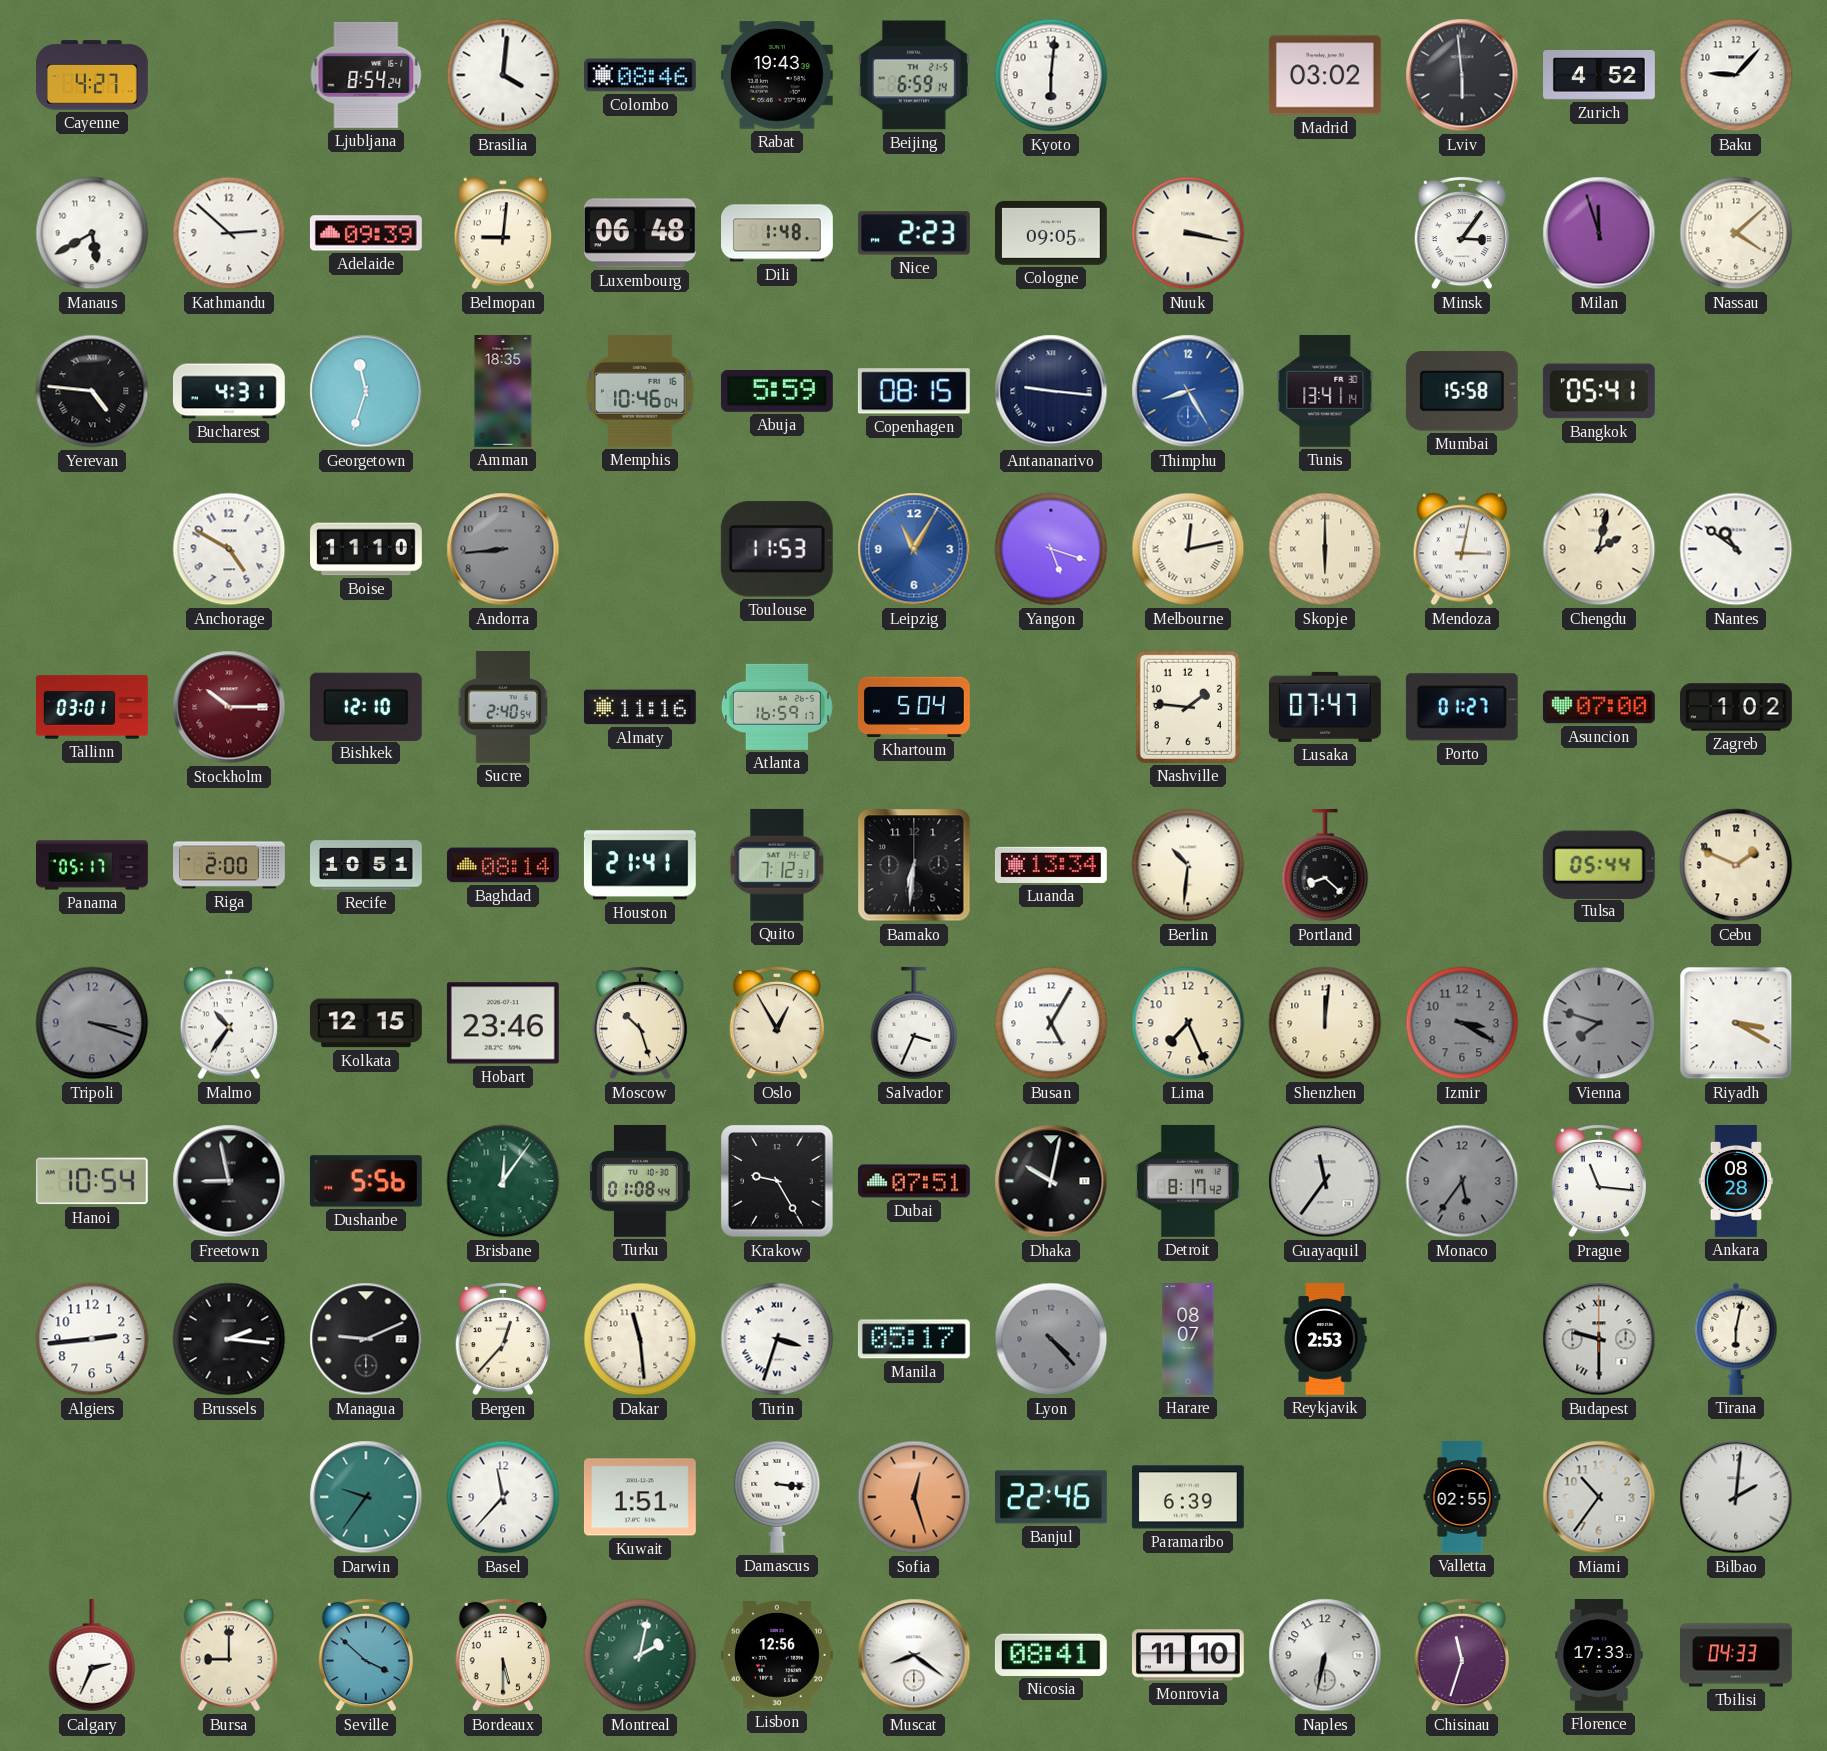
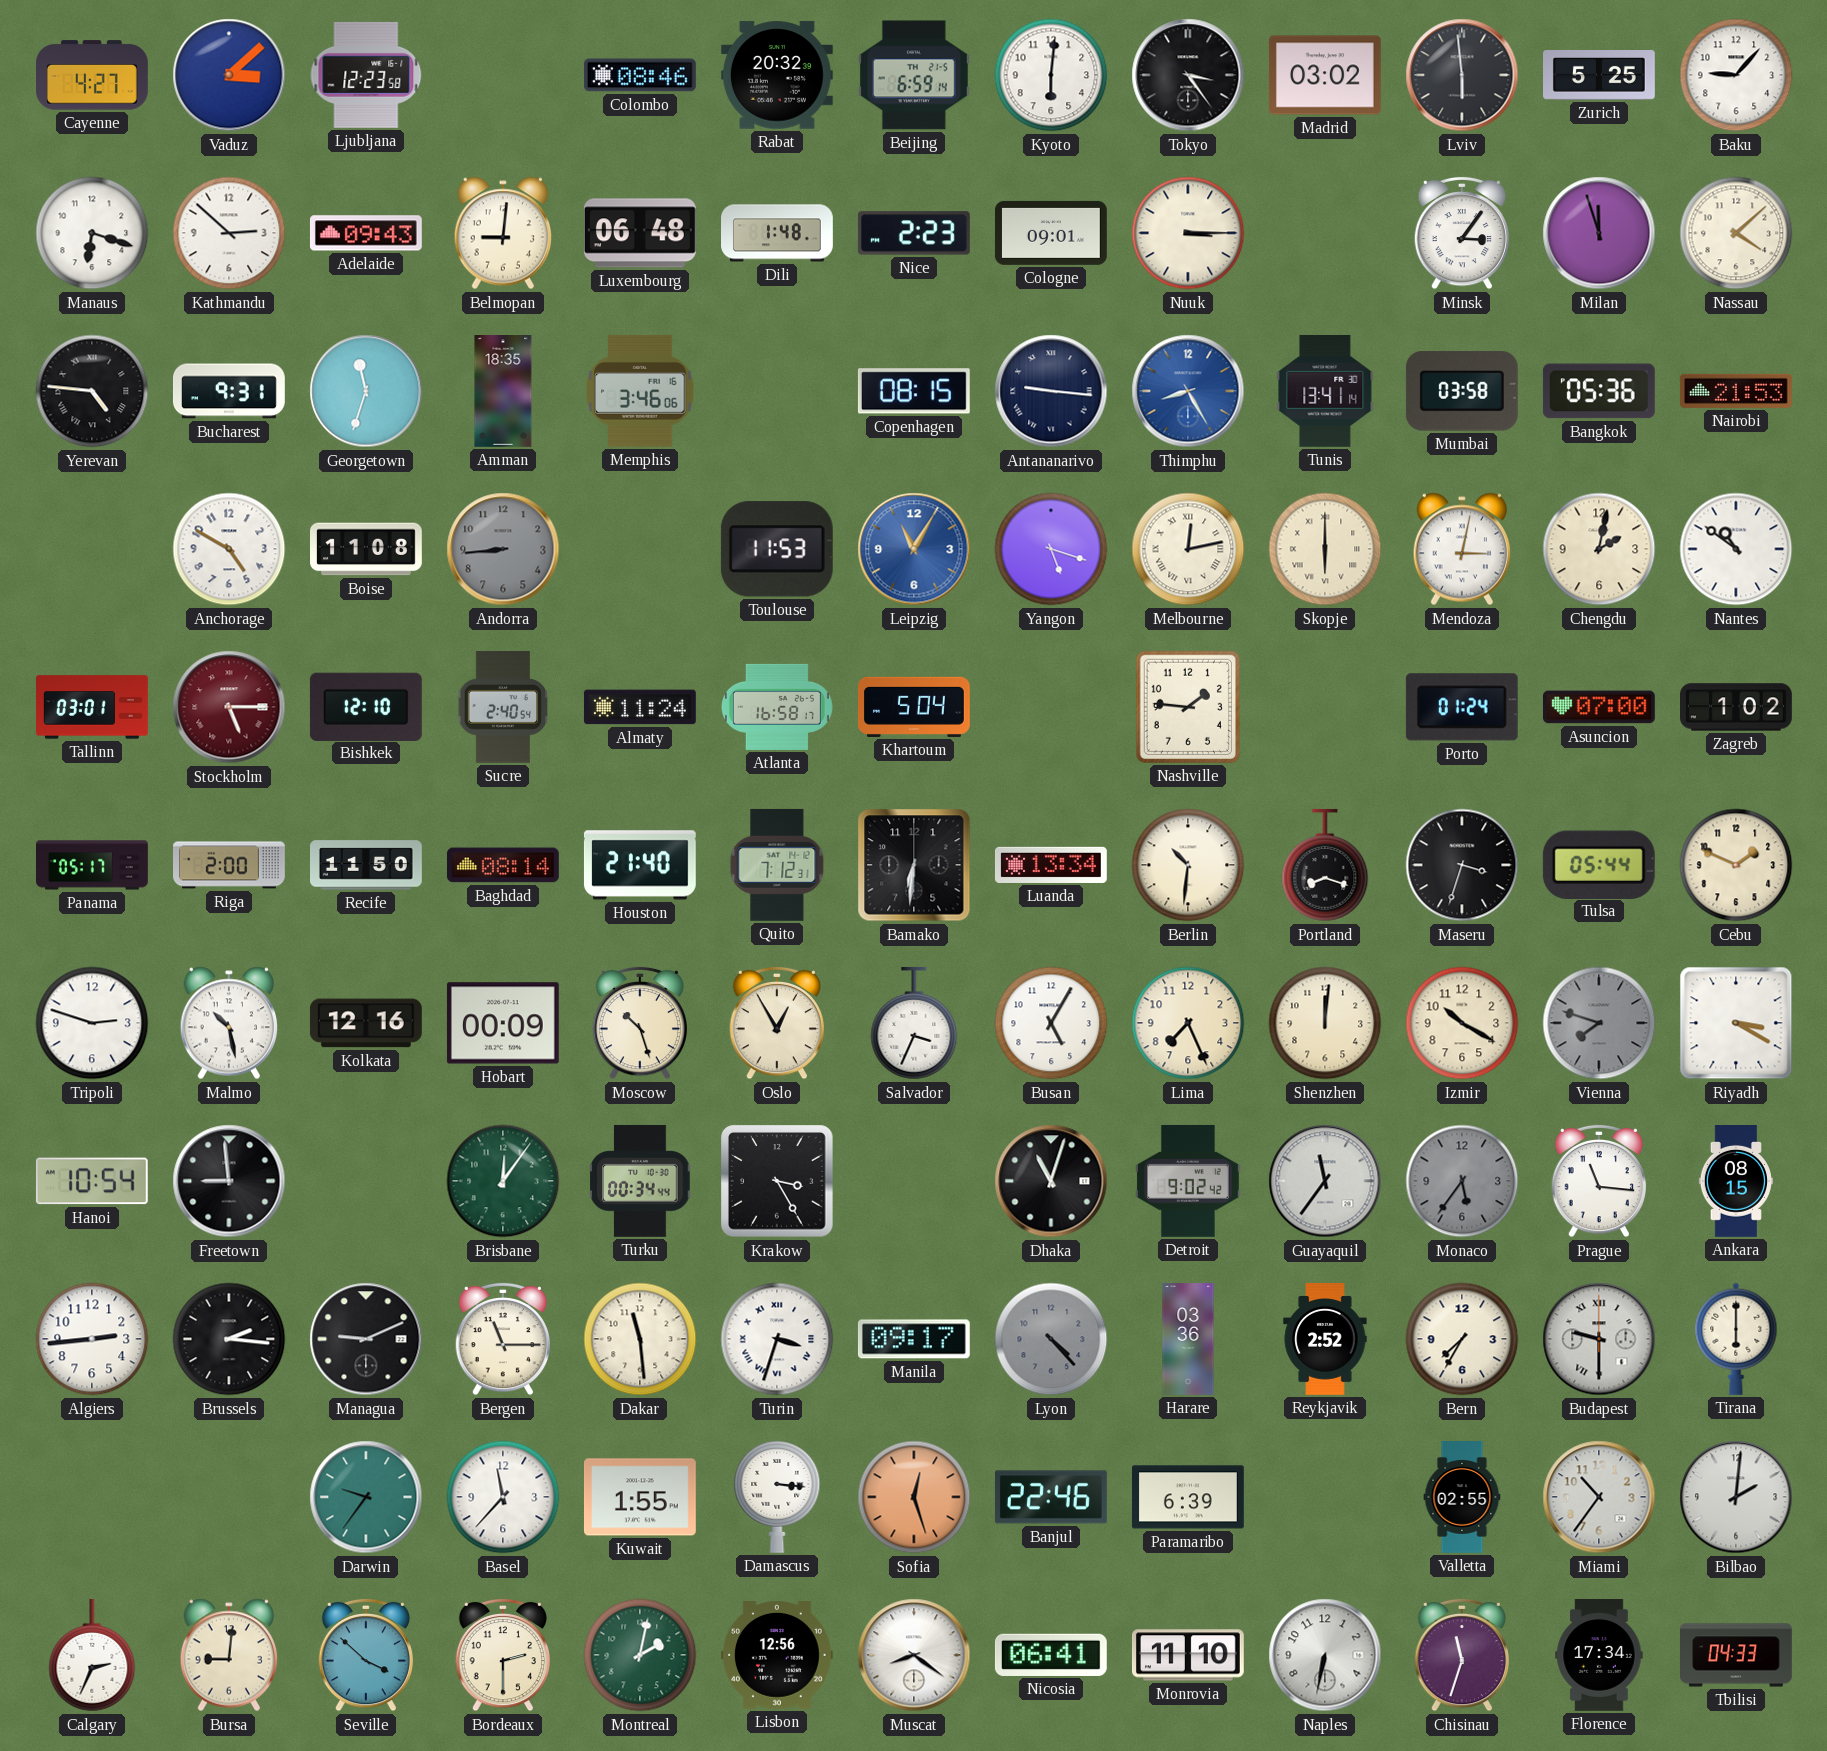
Vaduz: none -> 3:08
Ljubljana: 8:54 -> 12:23
Brasilia: 4:01 -> none
Rabat: 19:43 -> 20:32
Tokyo: none -> 3:24
Zurich: 4:52 -> 5:25
Manaus: 5:40 -> 6:18
Adelaide: 09:39 -> 09:43
Cologne: 09:05 -> 09:01
Nuuk: 3:17 -> 3:15
Bucharest: 4:31 -> 9:31
Memphis: 10:46 -> 3:46
Abuja: 5:59 -> none
Mumbai: 15:58 -> 03:58
Bangkok: 05:41 -> 05:36
Nairobi: none -> 21:53
Boise: 11:10 -> 11:08
Stockholm: 10:15 -> 5:15
Almaty: 11:16 -> 11:24
Atlanta: 16:59 -> 16:58
Lusaka: 07:47 -> none
Porto: 01:27 -> 01:24
Recife: 10:51 -> 11:50
Houston: 21:41 -> 21:40
Portland: 8:22 -> 8:18
Maseru: none -> 3:33
Tripoli: 3:18 -> 2:48
Tripoli dial: grey -> white
Malmo: 10:36 -> 10:28
Kolkata: 12:15 -> 12:16
Hobart: 23:46 -> 00:09
Izmir: 3:20 -> 10:20
Izmir dial: grey -> cream
Freetown: 8:58 -> 8:59
Dushanbe: 5:56 -> none
Turku: 01:08 -> 00:34
Krakow: 9:25 -> 3:25
Dubai: 07:51 -> none
Dhaka: 10:02 -> 11:03
Detroit: 8:17 -> 9:02
Ankara: 08:28 -> 08:15
Bergen: 12:37 -> 11:15
Manila: 05:17 -> 09:17
Harare: 08:07 -> 03:36
Reykjavik: 2:53 -> 2:52
Bern: none -> 7:35
Tirana: 6:02 -> 6:00
Kuwait: 1:51 -> 1:55
Bursa: 9:00 -> 9:01
Bordeaux: 5:30 -> 2:30
Nicosia: 08:41 -> 06:41
Florence: 17:33 -> 17:34
